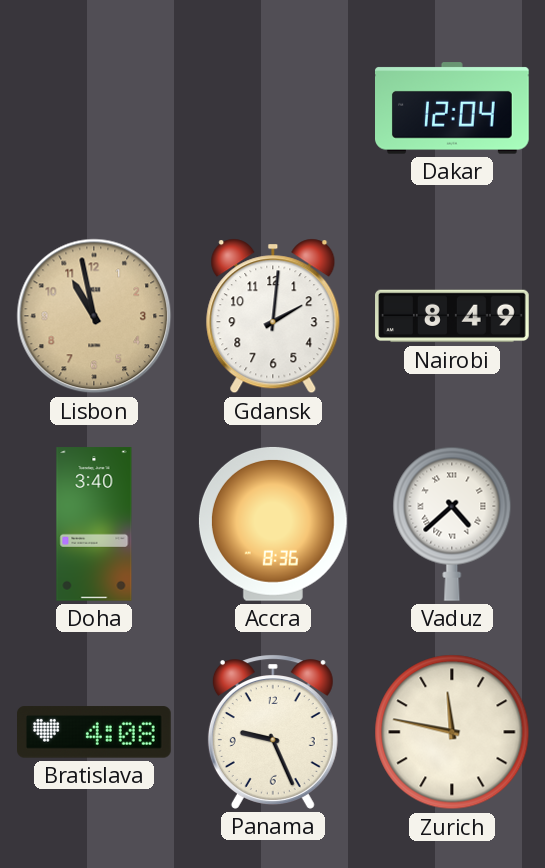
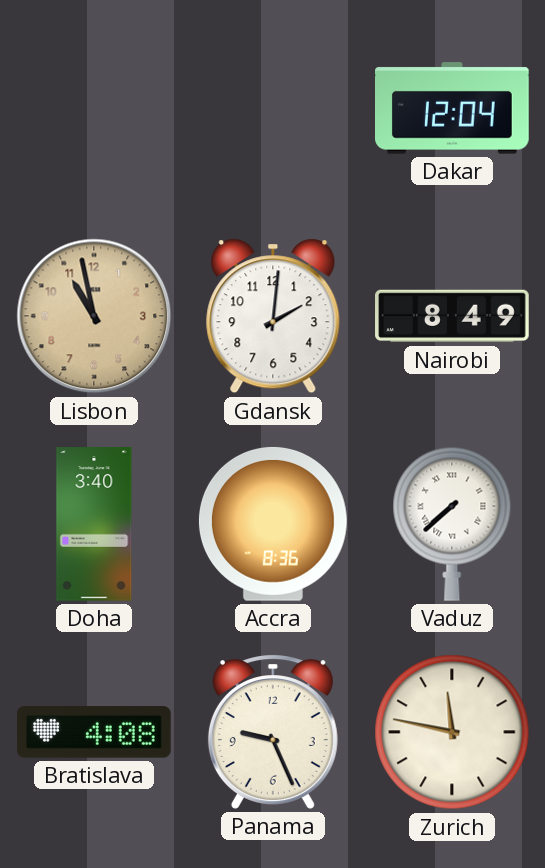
Vaduz: 4:38 -> 7:38
